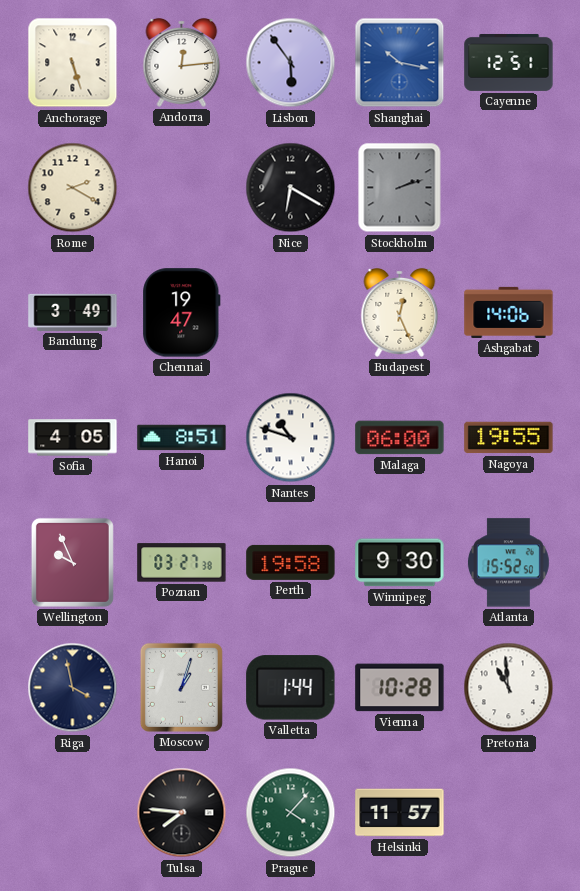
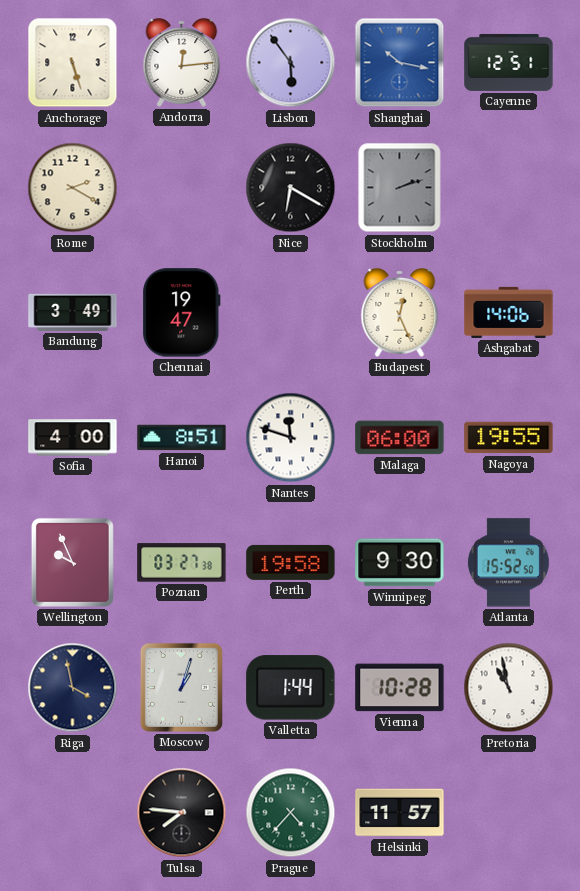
Sofia: 4:05 -> 4:00
Nantes: 10:48 -> 11:48
Pretoria: 10:59 -> 10:58
Prague: 4:07 -> 4:37
